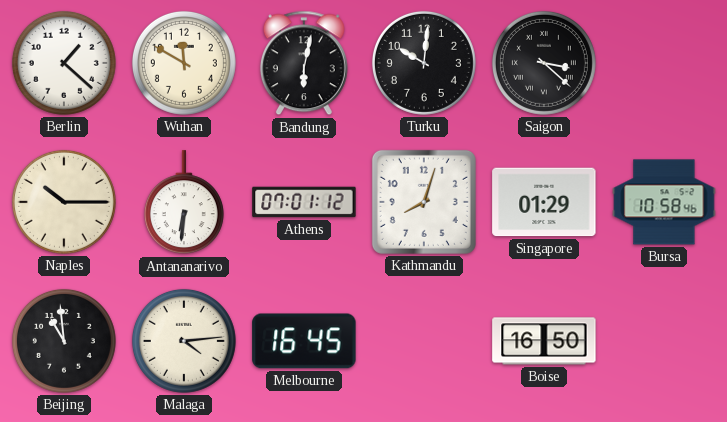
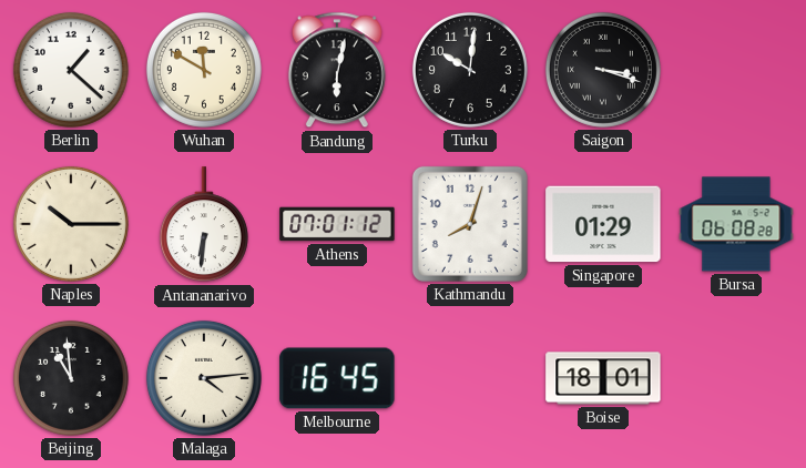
Saigon: 3:22 -> 3:18
Bursa: 10:58 -> 06:08
Boise: 16:50 -> 18:01
